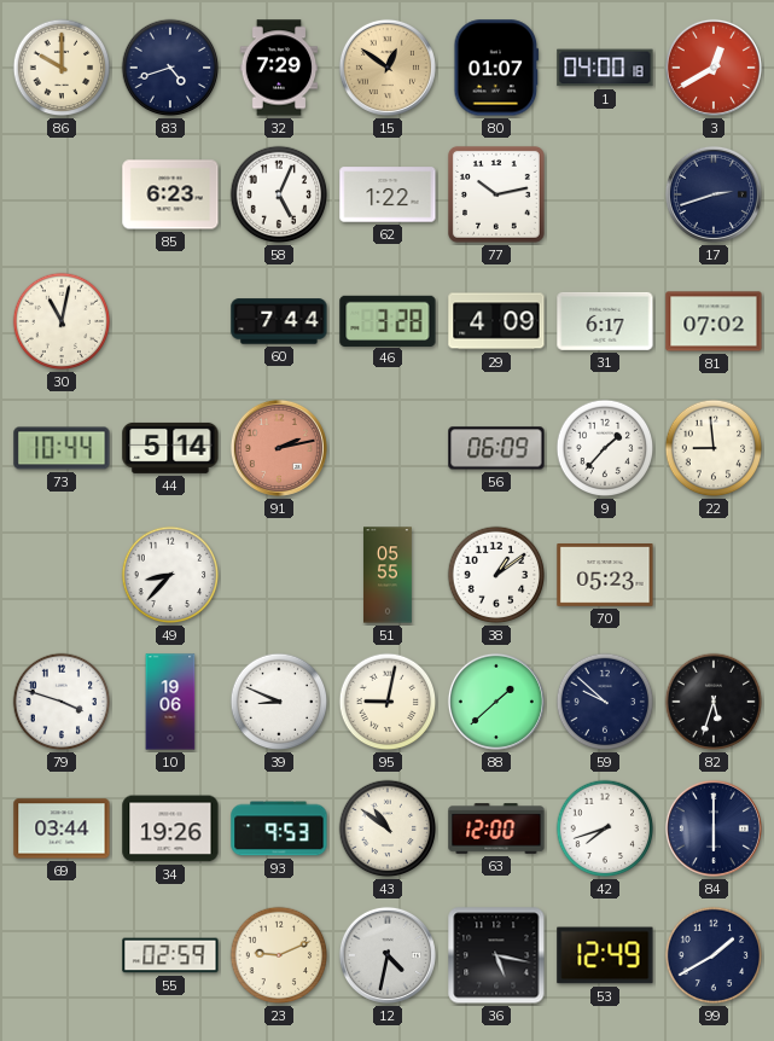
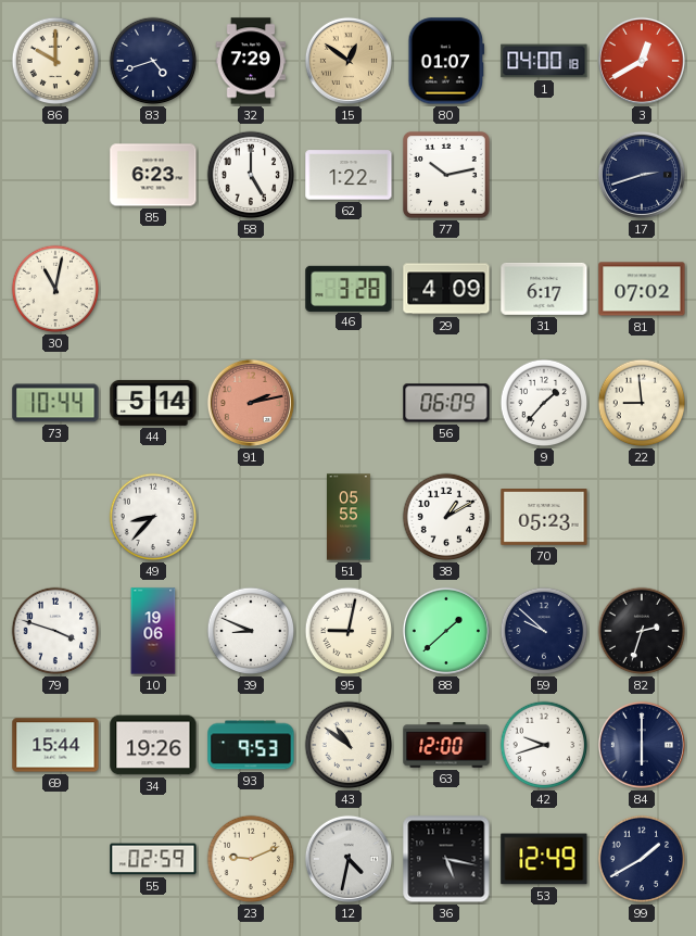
58: 5:04 -> 5:00
60: 7:44 -> none
38: 1:09 -> 1:10
82: 5:33 -> 2:33
69: 03:44 -> 15:44
42: 7:42 -> 9:42
